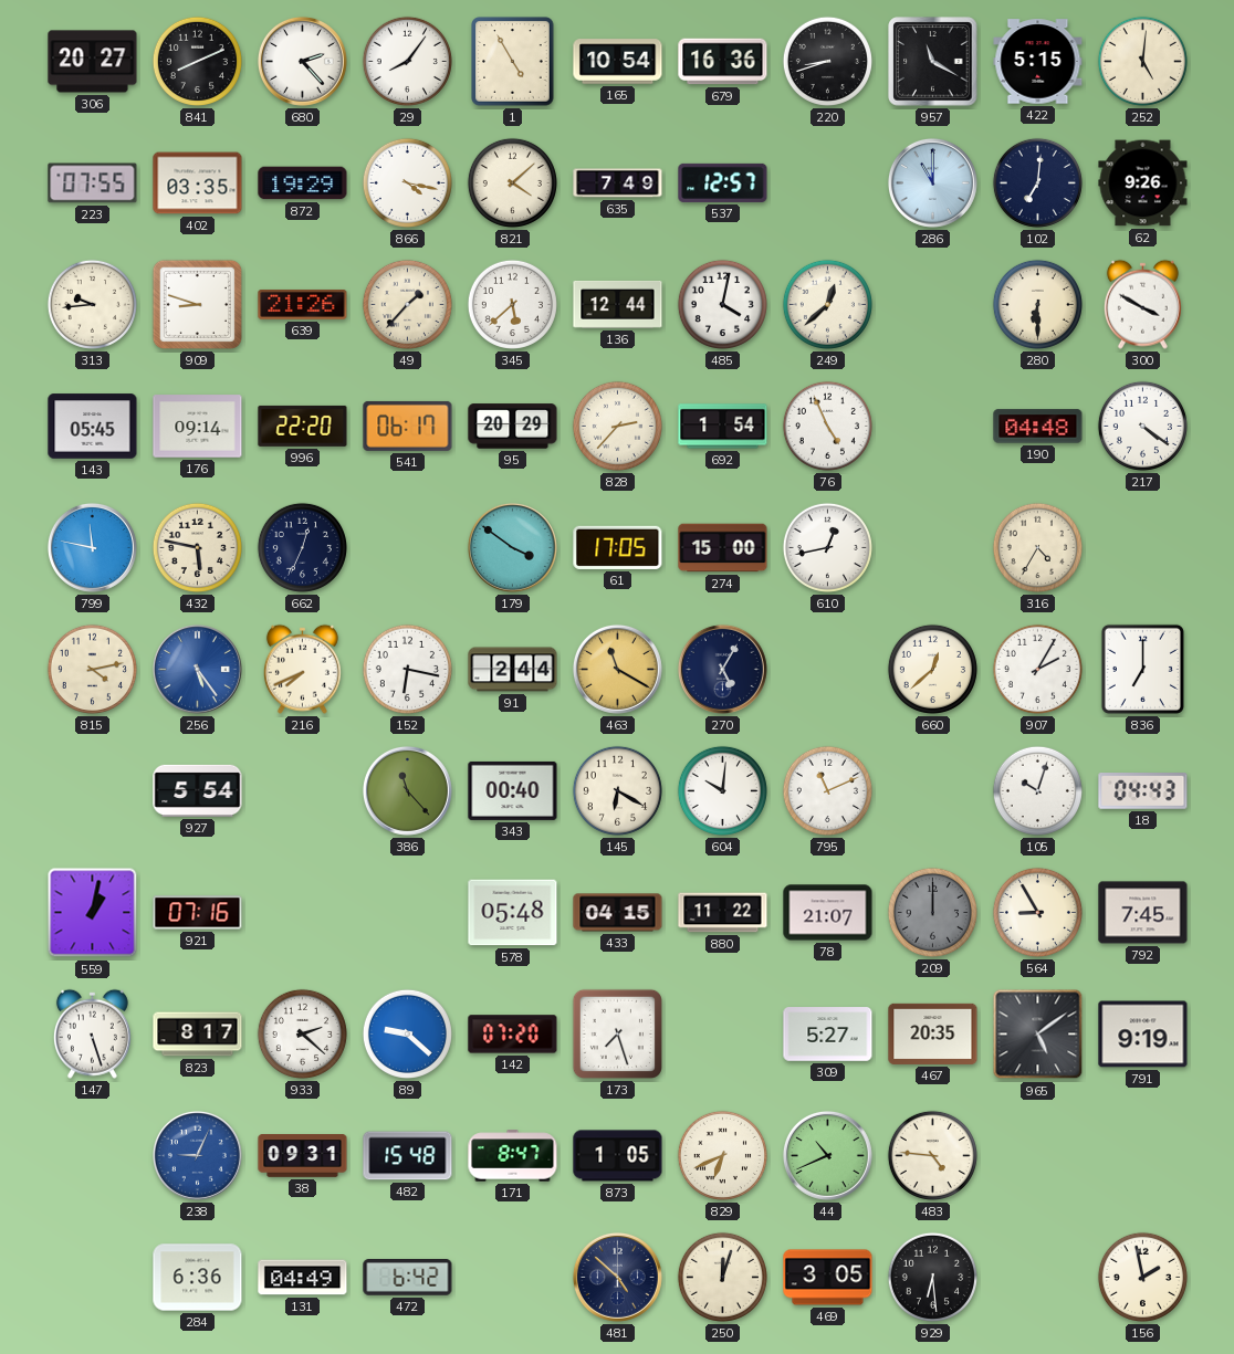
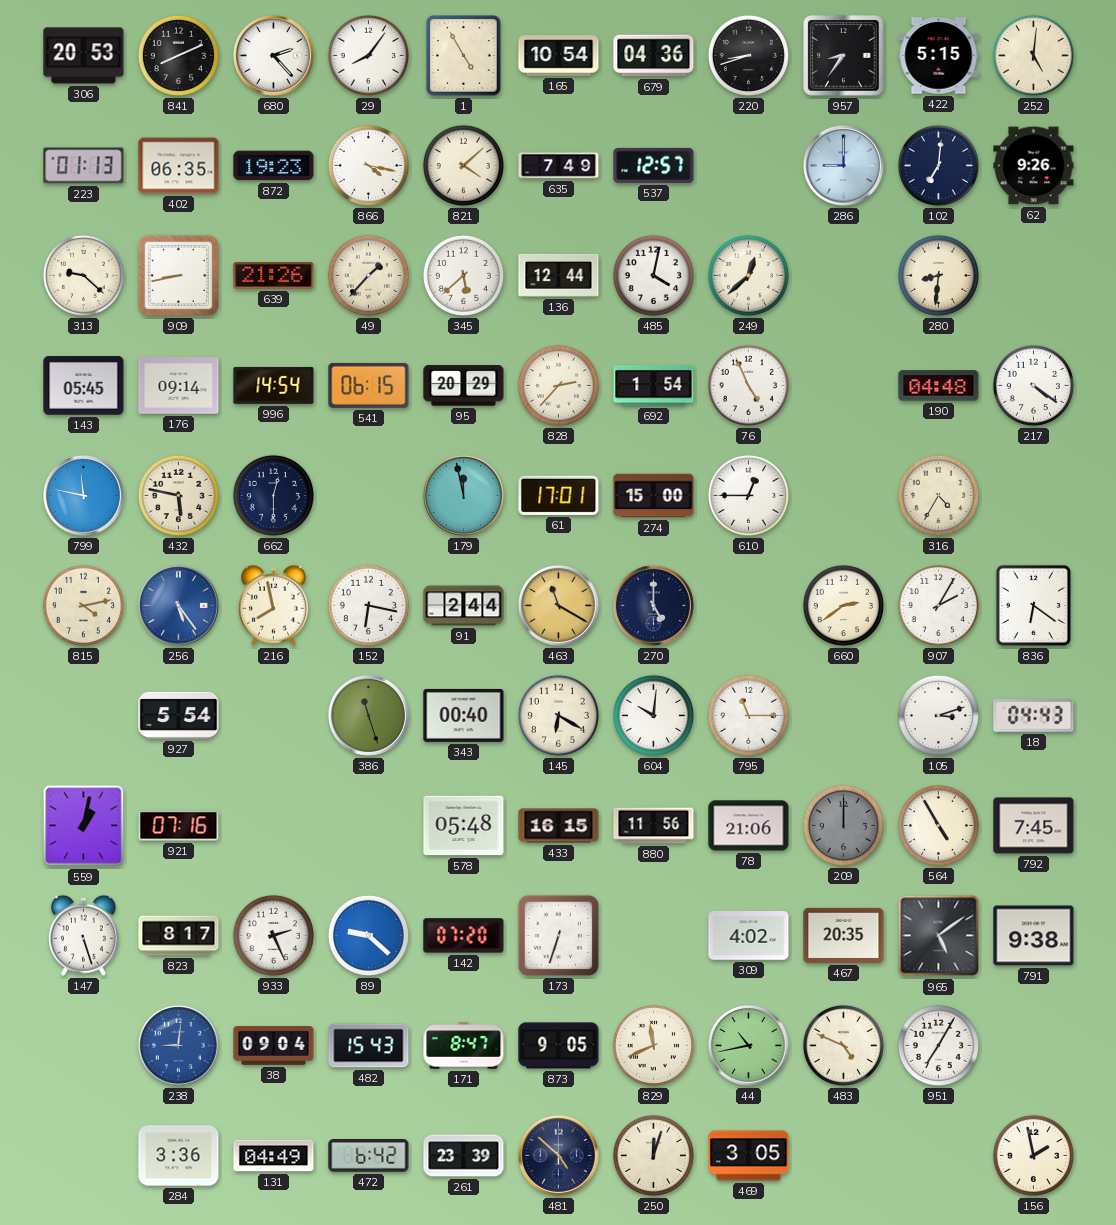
306: 20:27 -> 20:53
679: 16:36 -> 04:36
957: 11:20 -> 8:36
223: 07:55 -> 01:13
402: 03:35 -> 06:35
872: 19:29 -> 19:23
286: 11:00 -> 9:00
313: 9:44 -> 9:22
909: 8:48 -> 8:43
280: 6:30 -> 8:31
300: 3:50 -> none
996: 22:20 -> 14:54
541: 06:17 -> 06:15
662: 12:34 -> 12:30
179: 3:51 -> 11:58
61: 17:05 -> 17:01
610: 12:43 -> 12:45
216: 7:41 -> 7:58
270: 5:05 -> 5:00
660: 12:38 -> 2:39
836: 7:00 -> 6:21
386: 11:23 -> 11:27
795: 11:11 -> 11:15
105: 10:03 -> 3:12
433: 04:15 -> 16:15
880: 11:22 -> 11:56
78: 21:07 -> 21:06
564: 8:55 -> 4:55
933: 2:22 -> 2:26
173: 7:27 -> 6:33
309: 5:27 -> 4:02
791: 9:19 -> 9:38
238: 9:04 -> 9:01
38: 09:31 -> 09:04
482: 15:48 -> 15:43
873: 1:05 -> 9:05
829: 6:41 -> 11:41
44: 10:41 -> 10:43
483: 4:46 -> 4:49
951: none -> 7:05
284: 6:36 -> 3:36
261: none -> 23:39
929: 6:29 -> none
